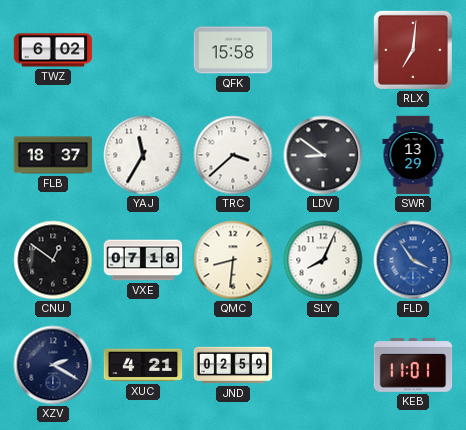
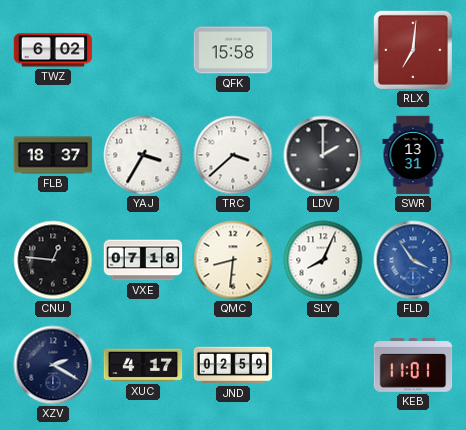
YAJ: 11:35 -> 3:35
LDV: 8:51 -> 2:00
SWR: 13:29 -> 13:31
CNU: 12:51 -> 12:46
XUC: 4:21 -> 4:17
